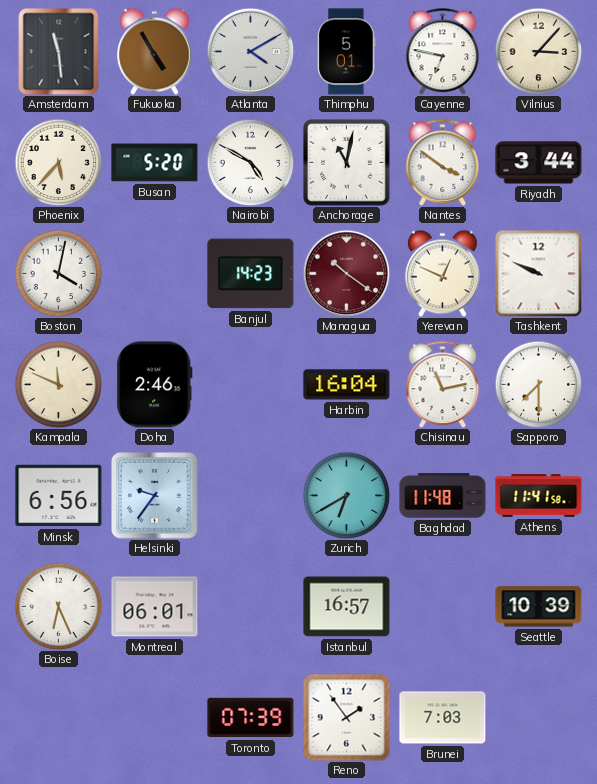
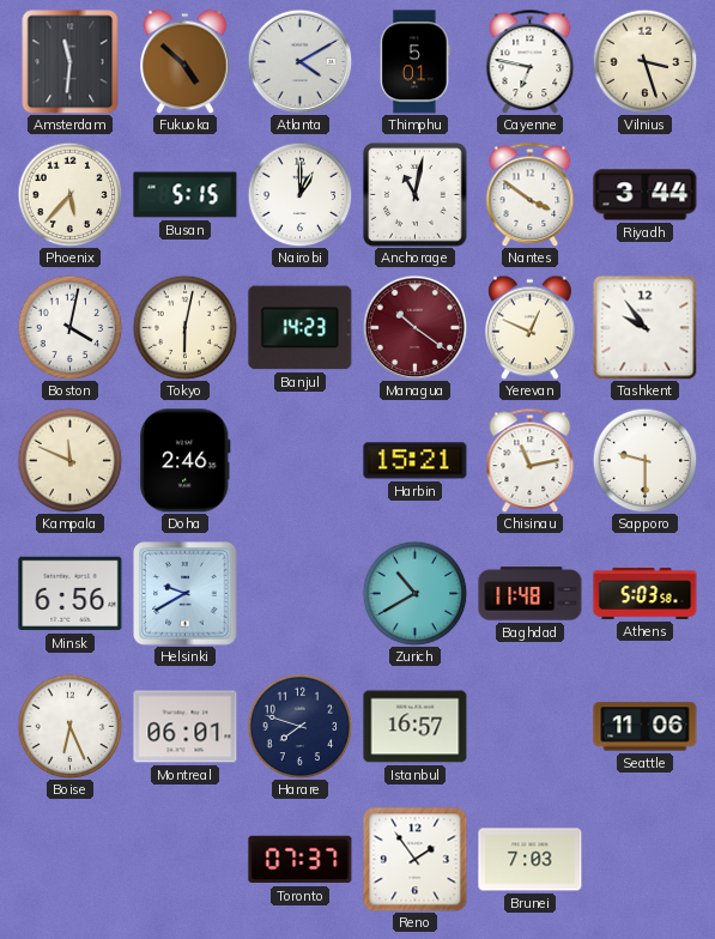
Amsterdam: 11:29 -> 11:31
Fukuoka: 4:55 -> 4:52
Vilnius: 3:07 -> 3:27
Busan: 5:20 -> 5:15
Nairobi: 4:50 -> 1:00
Tokyo: none -> 6:02
Tashkent: 9:49 -> 9:54
Harbin: 16:04 -> 15:21
Sapporo: 7:30 -> 9:30
Helsinki: 9:36 -> 9:40
Zurich: 6:40 -> 10:40
Athens: 11:41 -> 5:03
Harare: none -> 7:48
Seattle: 10:39 -> 11:06
Toronto: 07:39 -> 07:37
